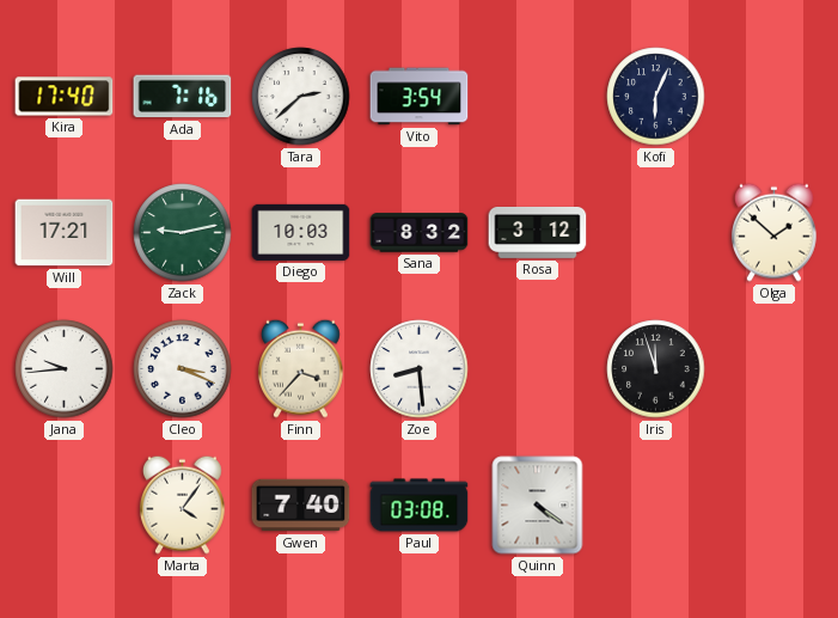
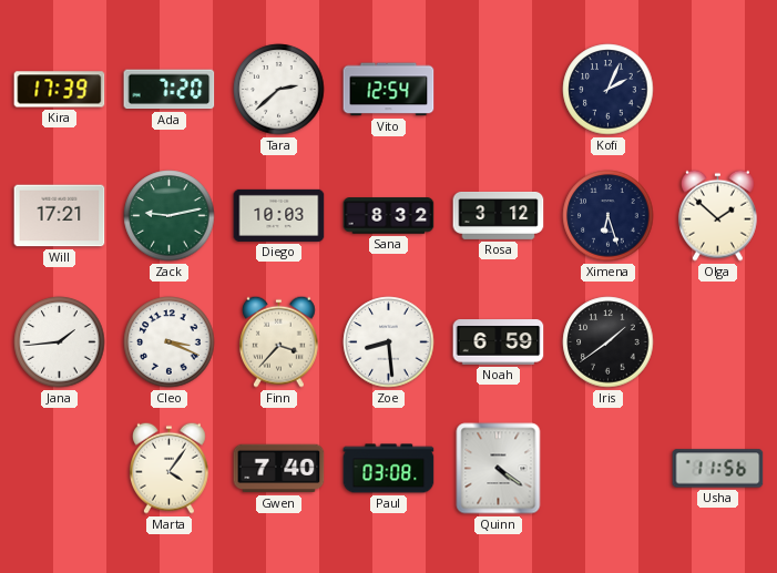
Kira: 17:40 -> 17:39
Ada: 7:16 -> 7:20
Vito: 3:54 -> 12:54
Kofi: 6:04 -> 2:04
Ximena: none -> 6:27
Jana: 9:44 -> 1:44
Noah: none -> 6:59
Iris: 11:57 -> 1:39
Usha: none -> 11:56
